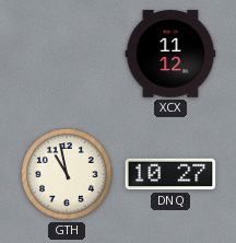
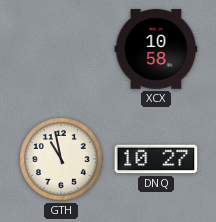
XCX: 11:12 -> 10:58
